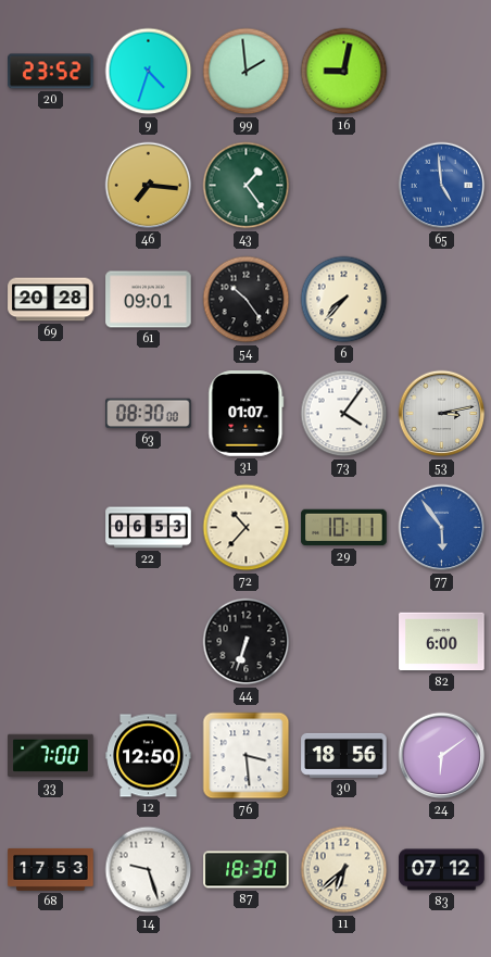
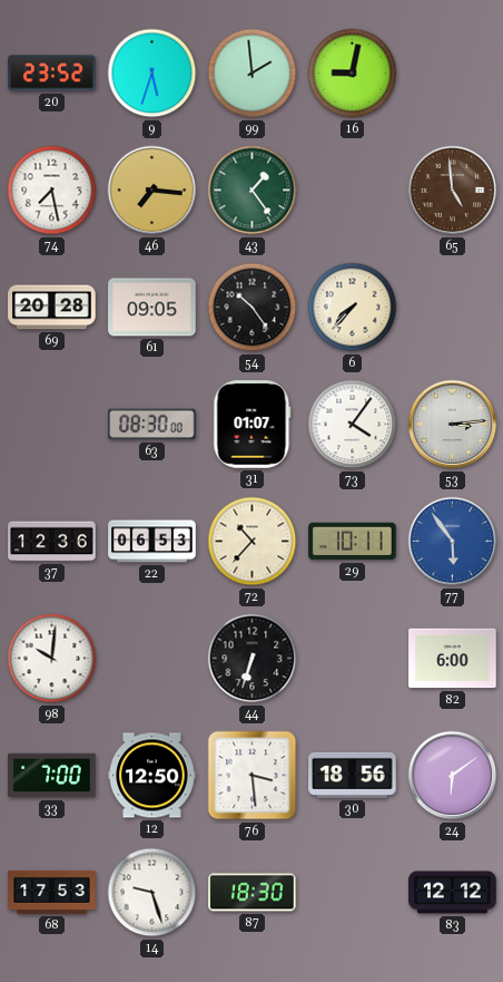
9: 4:33 -> 5:33
74: none -> 7:28
65 dial: blue -> brown
61: 09:01 -> 09:05
53: 3:13 -> 3:14
37: none -> 12:36
98: none -> 10:01
11: 6:38 -> none
83: 07:12 -> 12:12
